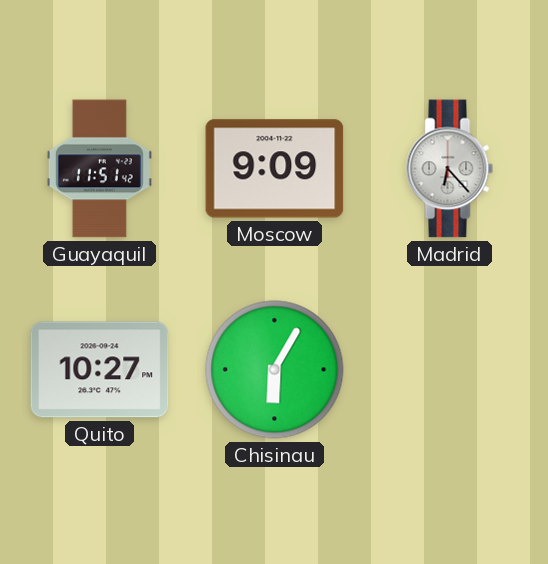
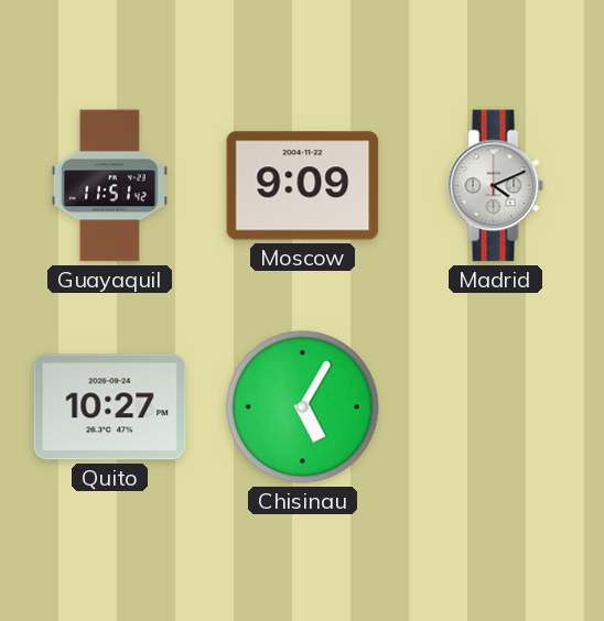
Madrid: 6:23 -> 4:11
Chisinau: 6:05 -> 5:05
